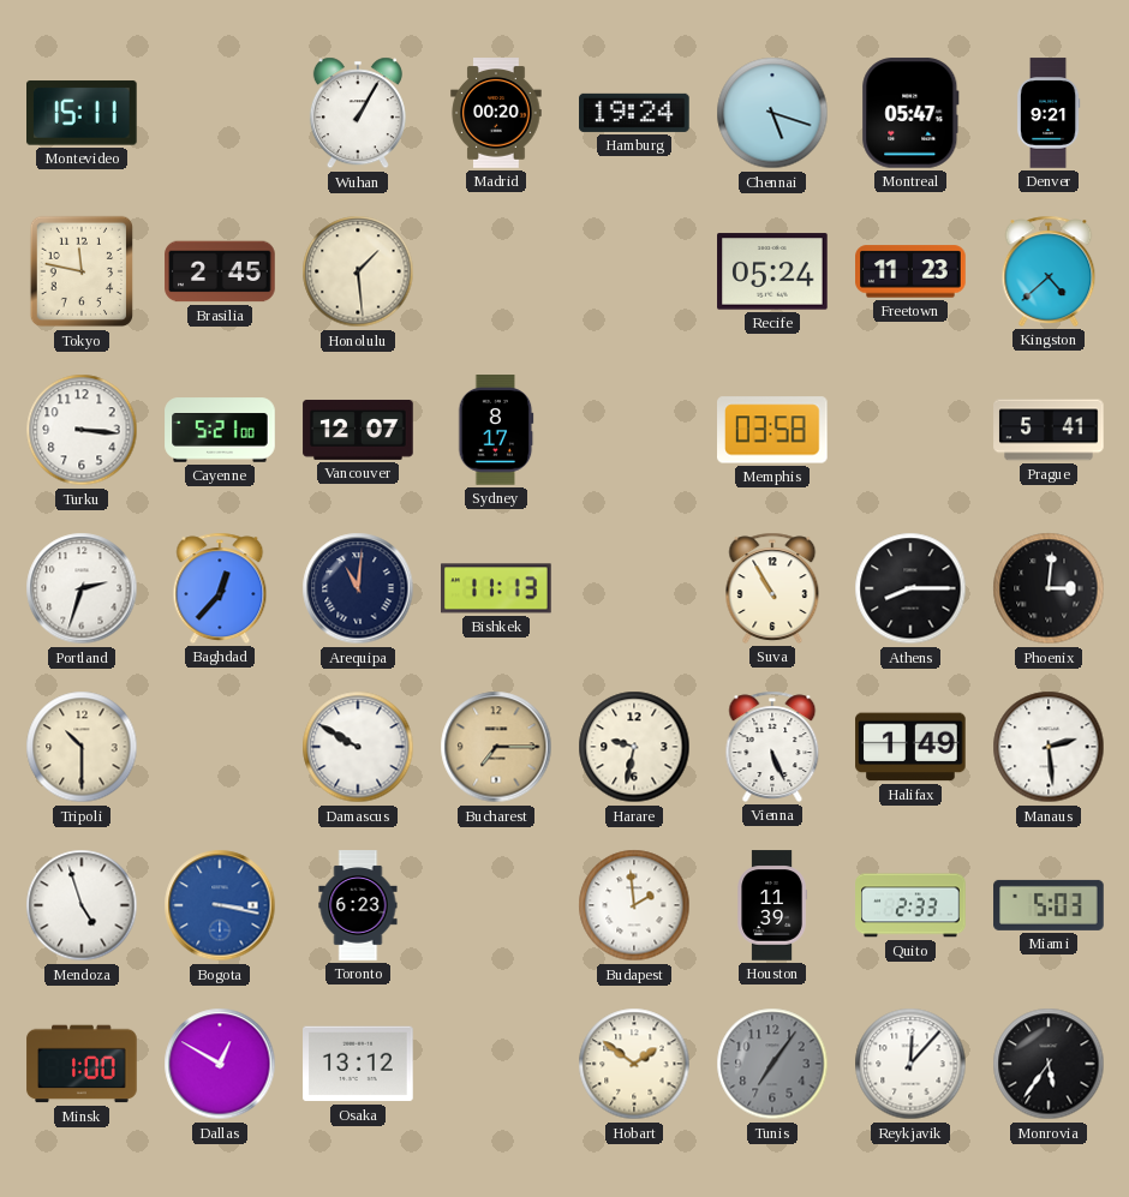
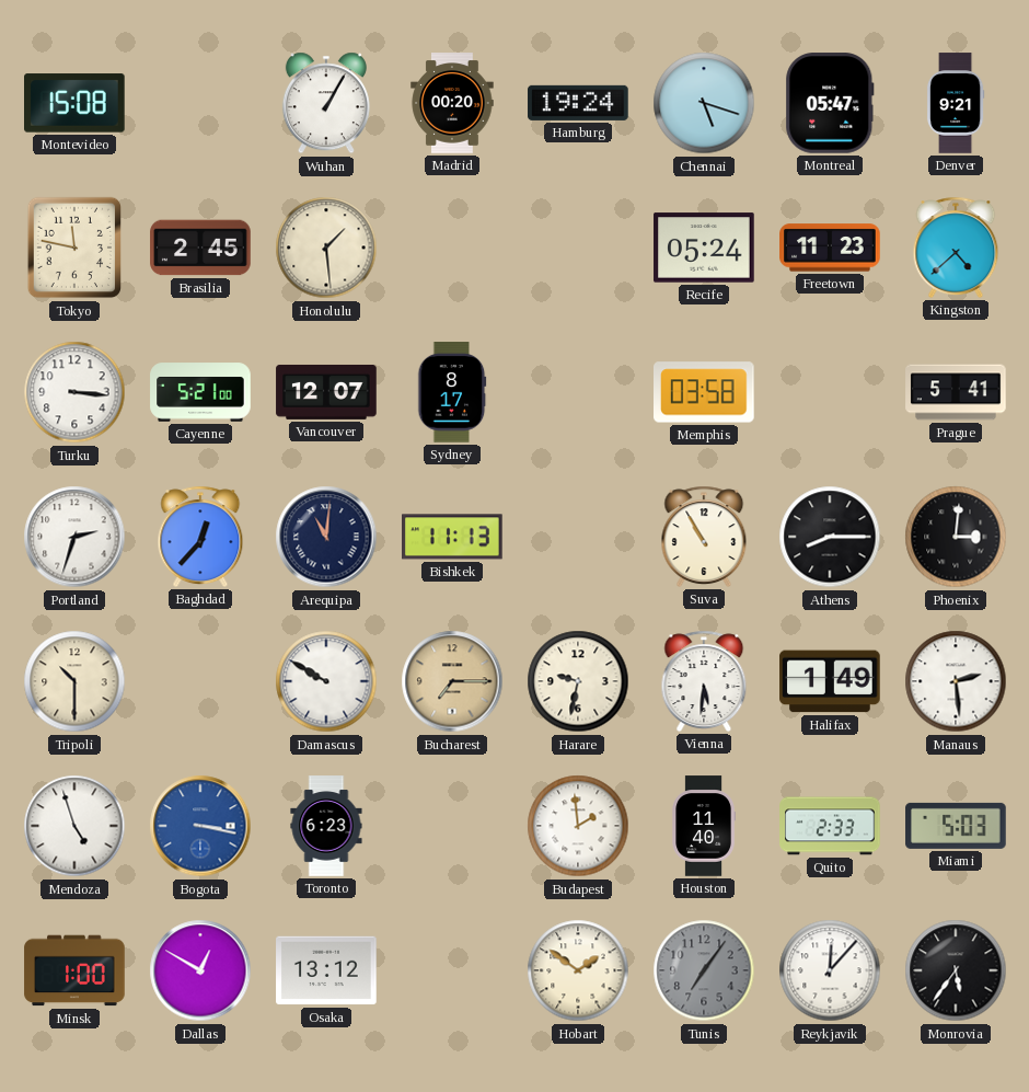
Montevideo: 15:11 -> 15:08
Vienna: 5:26 -> 5:31
Houston: 11:39 -> 11:40
